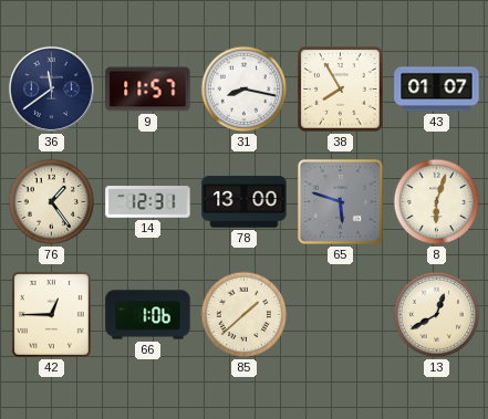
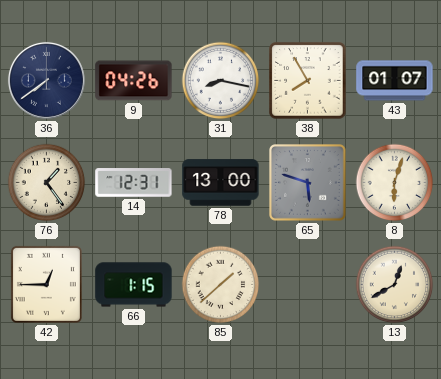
36: 11:39 -> 7:39
9: 11:57 -> 04:26
66: 1:06 -> 1:15
